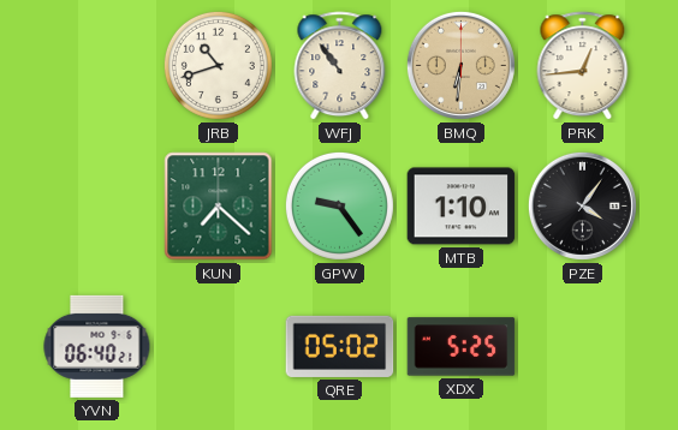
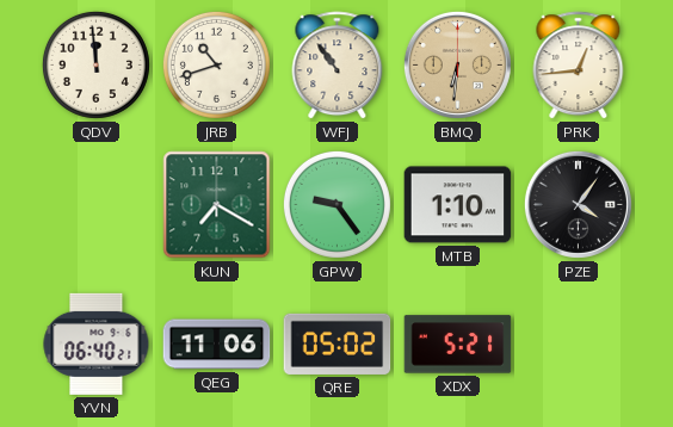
QDV: none -> 11:59
KUN: 7:22 -> 7:20
QEG: none -> 11:06
XDX: 5:25 -> 5:21
